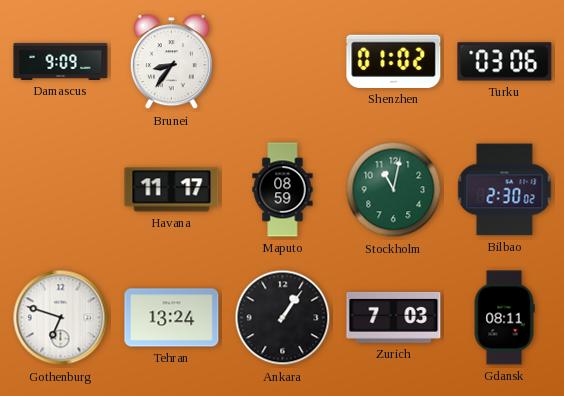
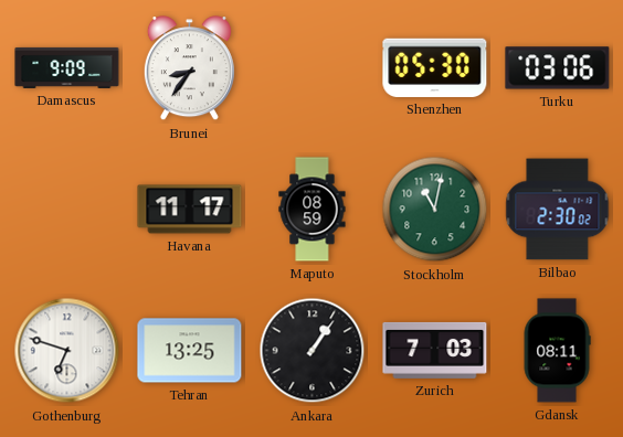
Shenzhen: 01:02 -> 05:30
Tehran: 13:24 -> 13:25
